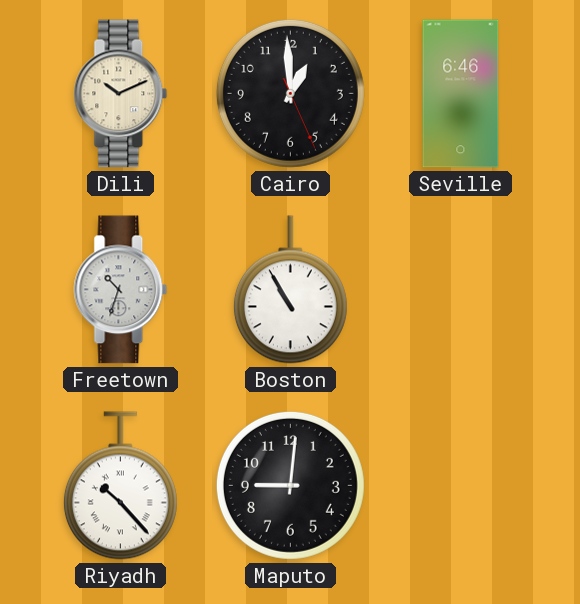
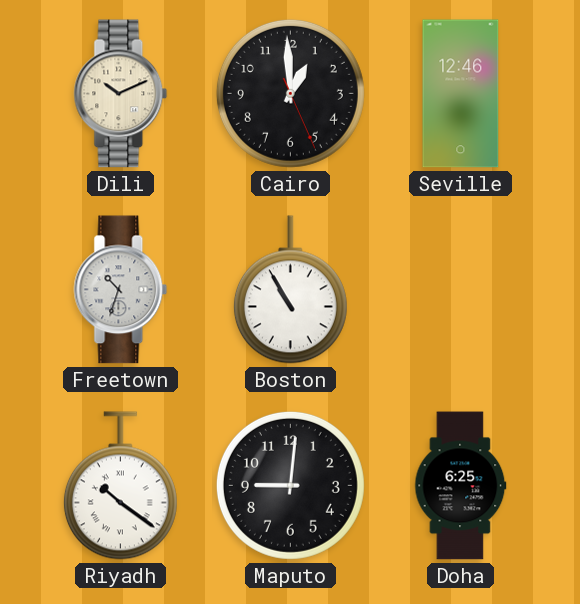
Seville: 6:46 -> 12:46
Riyadh: 10:23 -> 10:21
Doha: none -> 6:25
